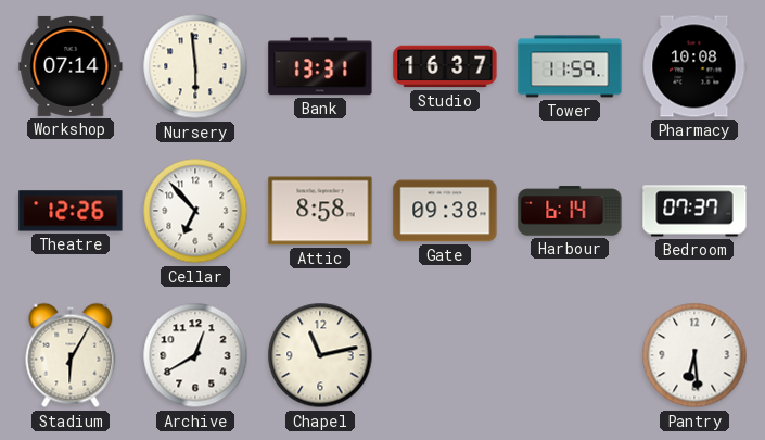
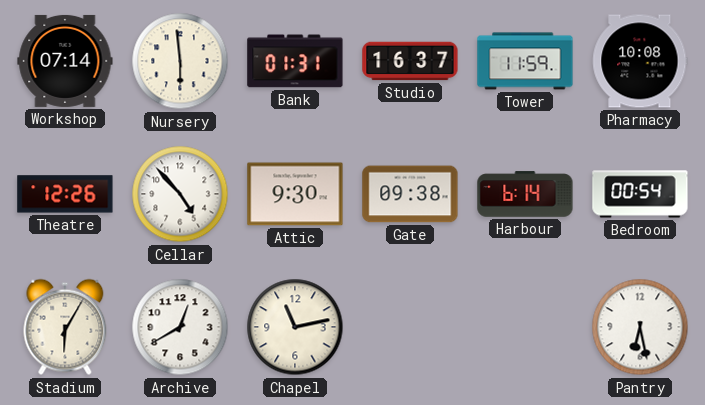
Bank: 13:31 -> 01:31
Cellar: 6:53 -> 4:53
Attic: 8:58 -> 9:30
Bedroom: 07:37 -> 00:54
Pantry: 6:29 -> 6:28
